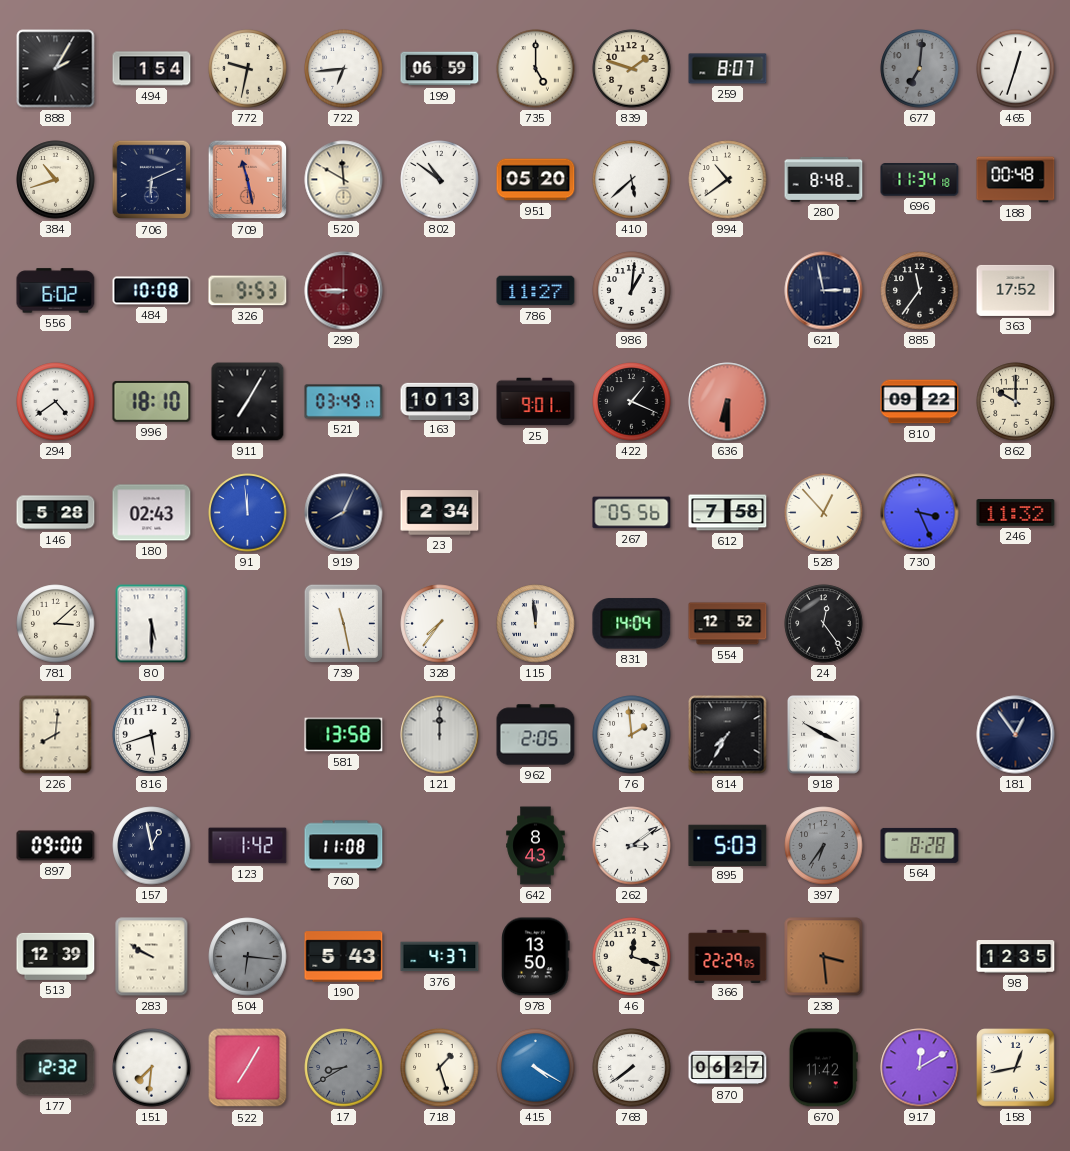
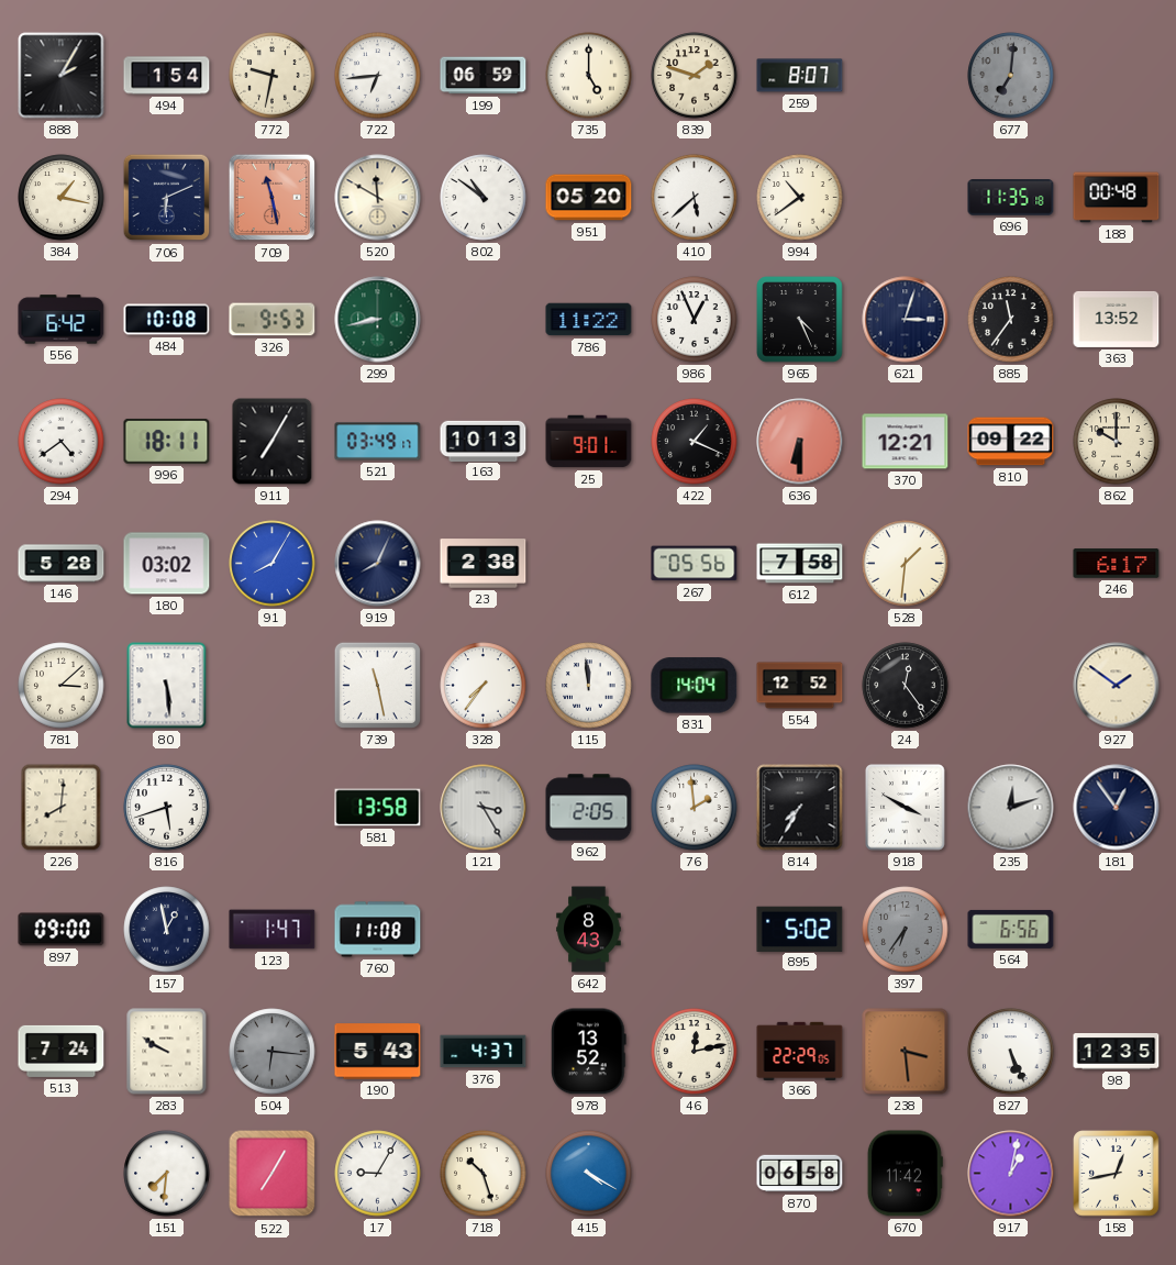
465: 12:33 -> none
384: 10:42 -> 1:17
280: 8:48 -> none
696: 11:34 -> 11:35
556: 6:02 -> 6:42
299: 8:45 -> 8:43
299 dial: burgundy -> green
786: 11:27 -> 11:22
986: 1:01 -> 12:56
965: none -> 4:26
621: 2:58 -> 3:03
363: 17:52 -> 13:52
996: 18:10 -> 18:11
370: none -> 12:21
180: 02:43 -> 03:02
91: 11:59 -> 8:05
23: 2:34 -> 2:38
528: 12:53 -> 1:31
730: 3:26 -> none
246: 11:32 -> 6:17
80: 5:30 -> 5:29
927: none -> 1:51
121: 12:00 -> 3:25
235: none -> 12:12
123: 1:42 -> 1:47
262: 3:09 -> none
895: 5:03 -> 5:02
564: 8:28 -> 6:56
513: 12:39 -> 7:24
978: 13:50 -> 13:52
46: 12:18 -> 12:13
827: none -> 5:26
177: 12:32 -> none
17: 8:40 -> 9:05
17 dial: grey -> white
718: 1:27 -> 10:27
768: 7:39 -> none
870: 06:27 -> 06:58
917: 12:10 -> 1:02
